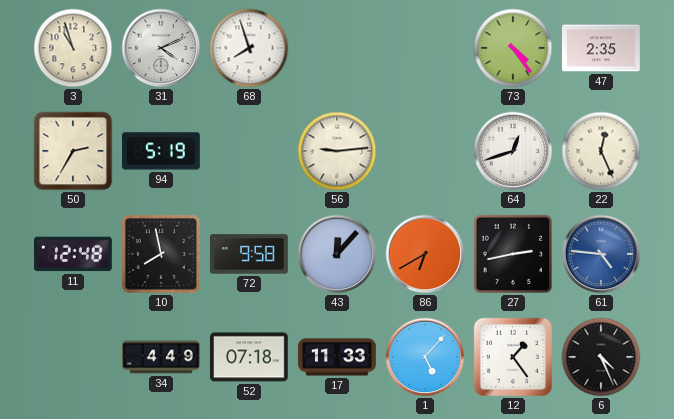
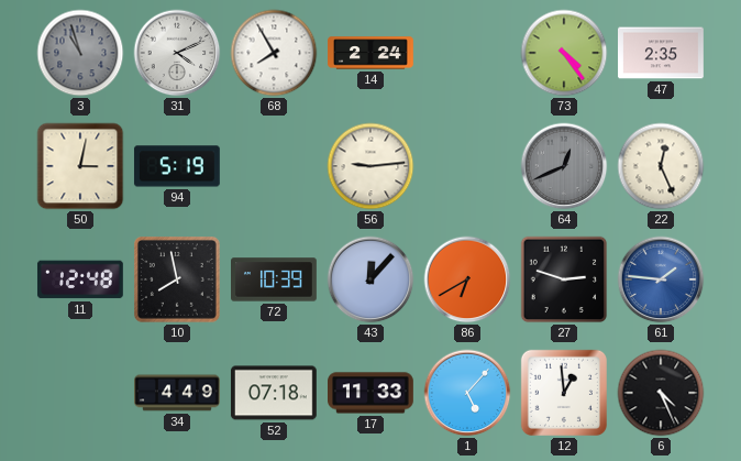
3 dial: cream -> grey
68: 7:57 -> 7:55
14: none -> 2:24
50: 2:35 -> 3:02
64: 12:42 -> 12:41
64 dial: white -> grey
72: 9:58 -> 10:39
27: 2:43 -> 2:48
61: 4:46 -> 1:46
12: 1:24 -> 12:59
